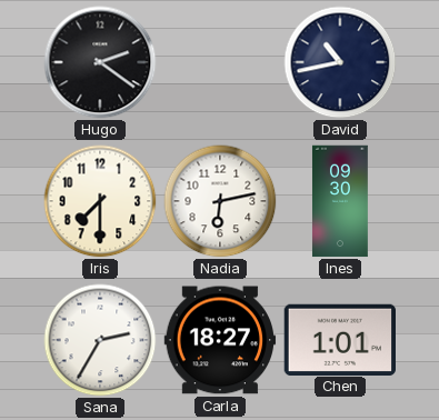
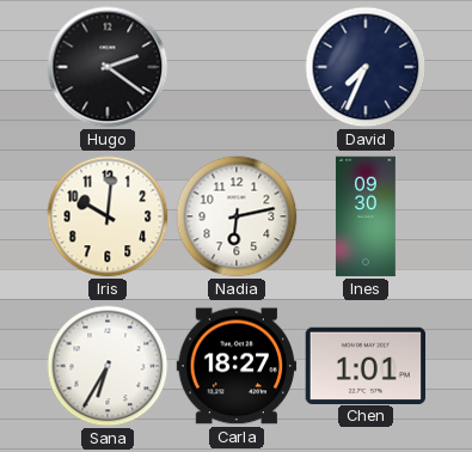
David: 10:43 -> 7:34
Iris: 7:30 -> 10:01
Sana: 2:35 -> 6:35
